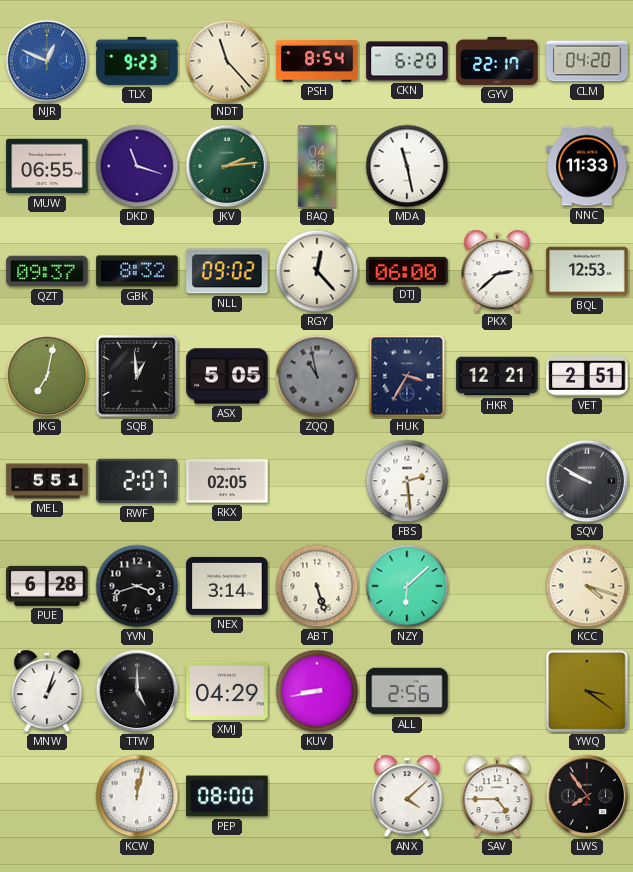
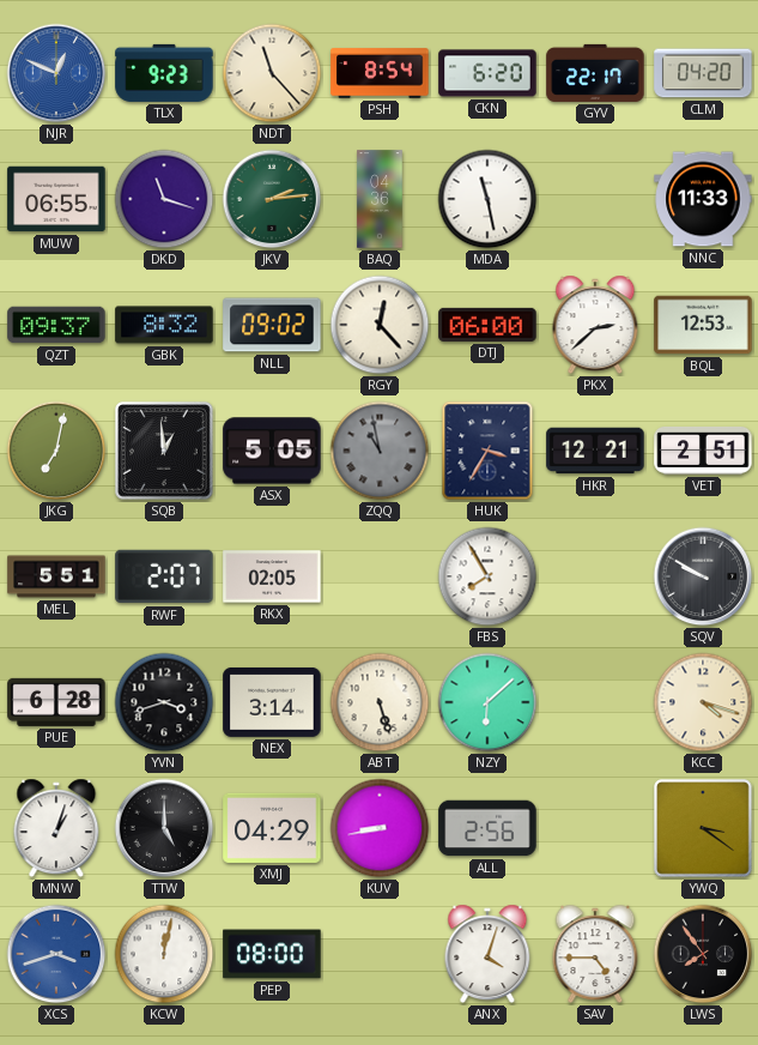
FBS: 2:29 -> 7:55
XCS: none -> 3:42
ANX: 4:08 -> 4:03
